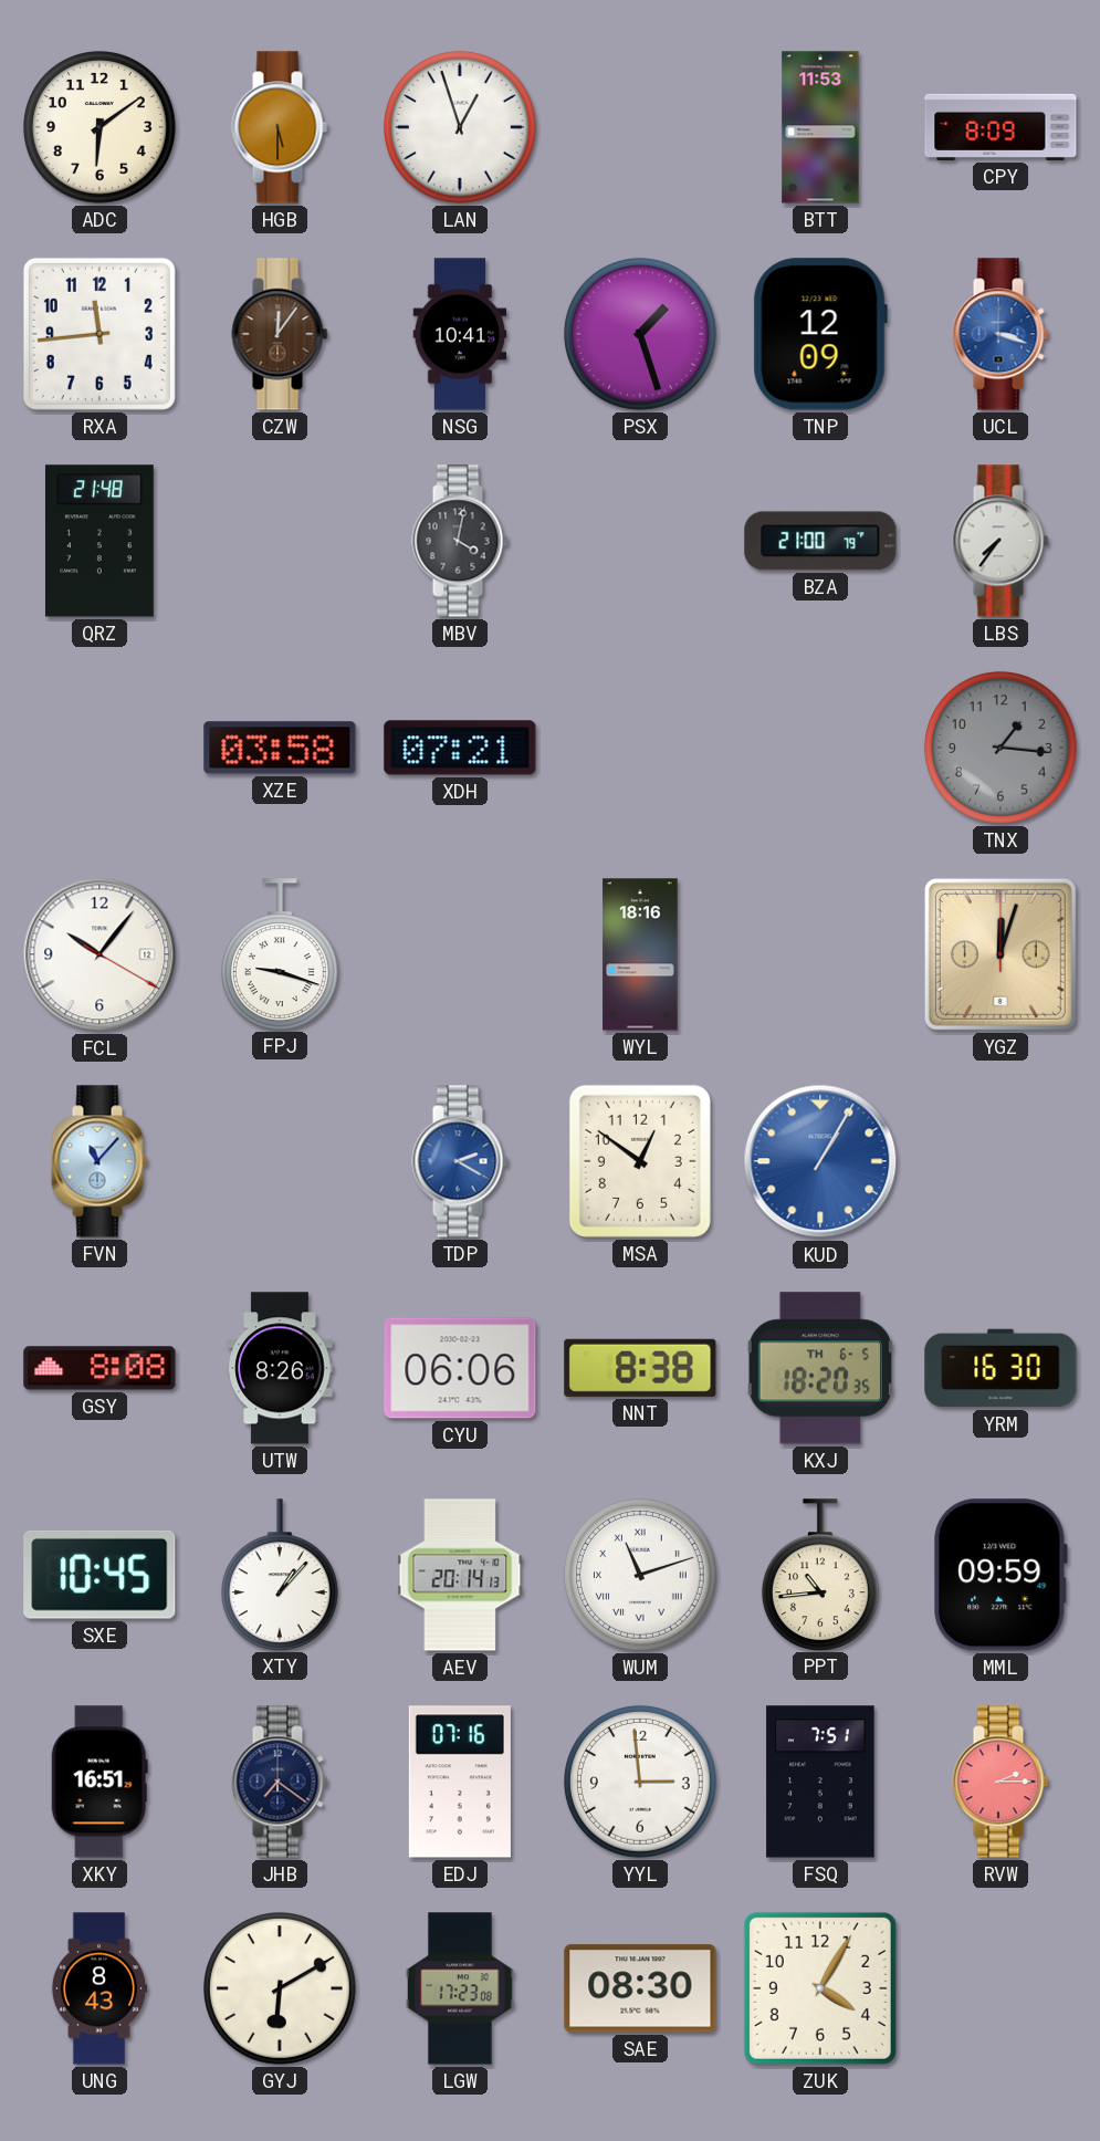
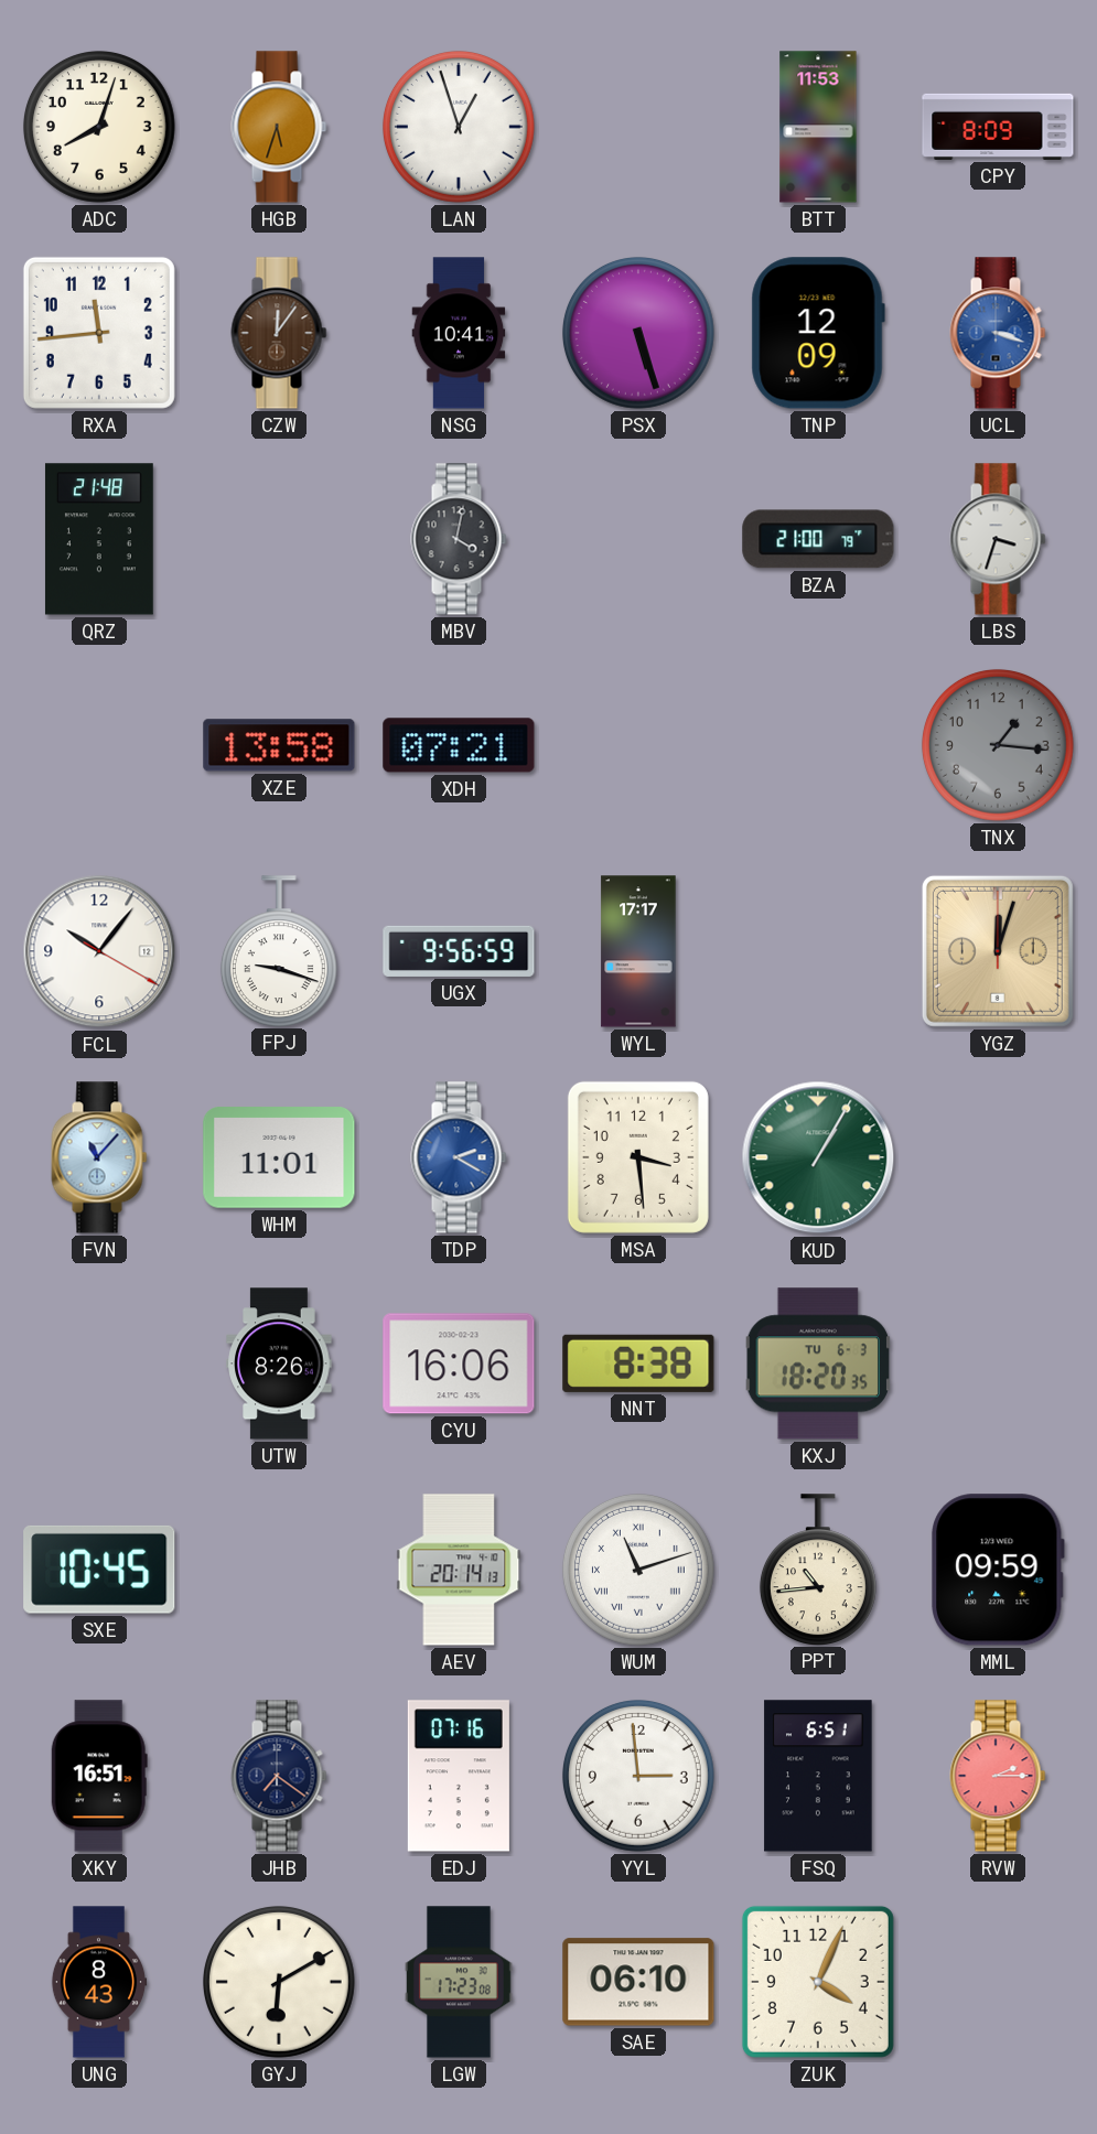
ADC: 6:09 -> 8:03
HGB: 5:30 -> 5:33
PSX: 1:27 -> 5:27
LBS: 7:36 -> 3:33
XZE: 03:58 -> 13:58
UGX: none -> 9:56
WYL: 18:16 -> 17:17
WHM: none -> 11:01
MSA: 12:51 -> 3:29
KUD dial: blue -> green
GSY: 8:08 -> none
CYU: 06:06 -> 16:06
KXJ date: TH 6-5 -> TU 6-3
YRM: 16:30 -> none
XTY: 1:07 -> none
FSQ: 7:51 -> 6:51
SAE: 08:30 -> 06:10
ZUK: 4:05 -> 4:04
